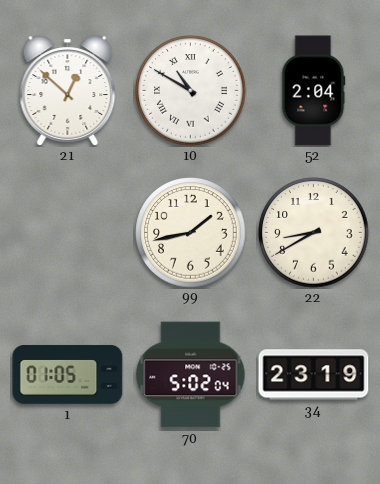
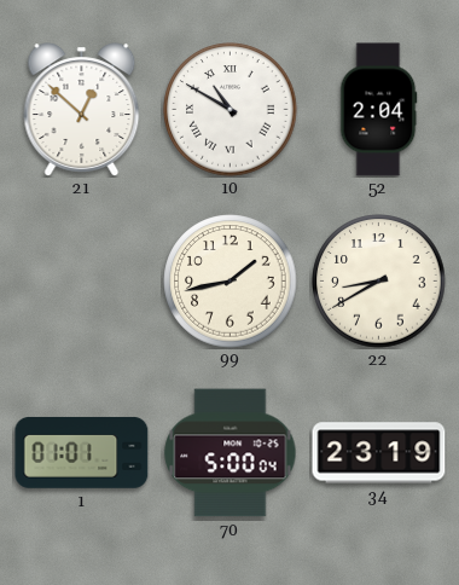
1: 01:05 -> 01:01
70: 5:02 -> 5:00
